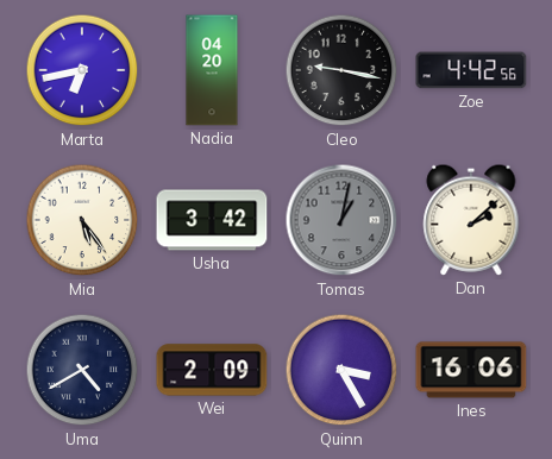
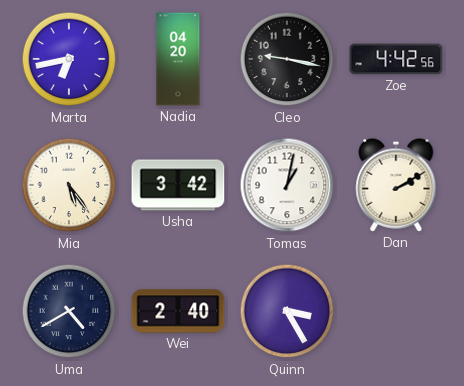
Tomas dial: grey -> white
Dan: 2:08 -> 2:10
Wei: 2:09 -> 2:40
Ines: 16:06 -> none
